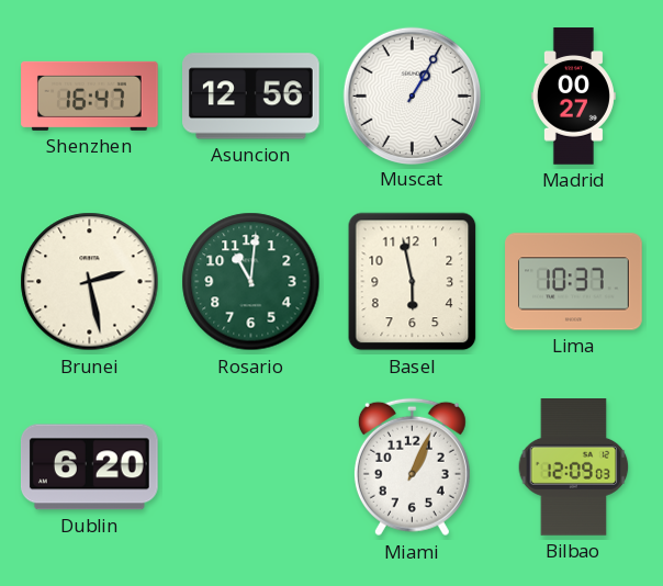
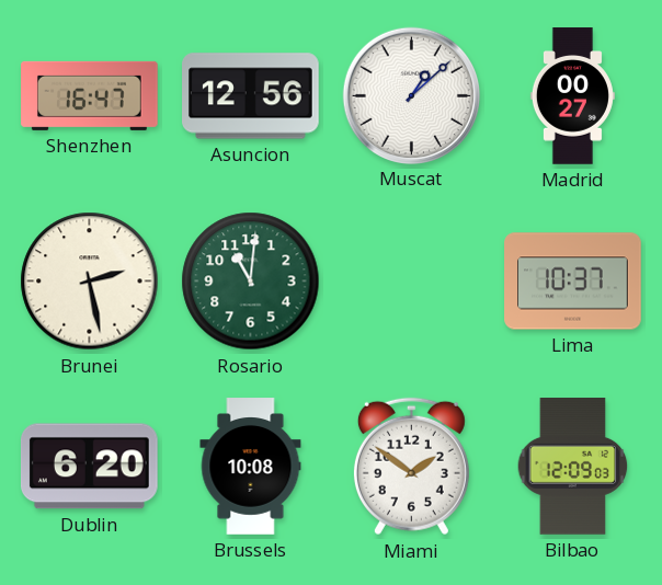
Muscat: 1:05 -> 1:08
Basel: 5:58 -> none
Brussels: none -> 10:08
Miami: 1:04 -> 1:51
